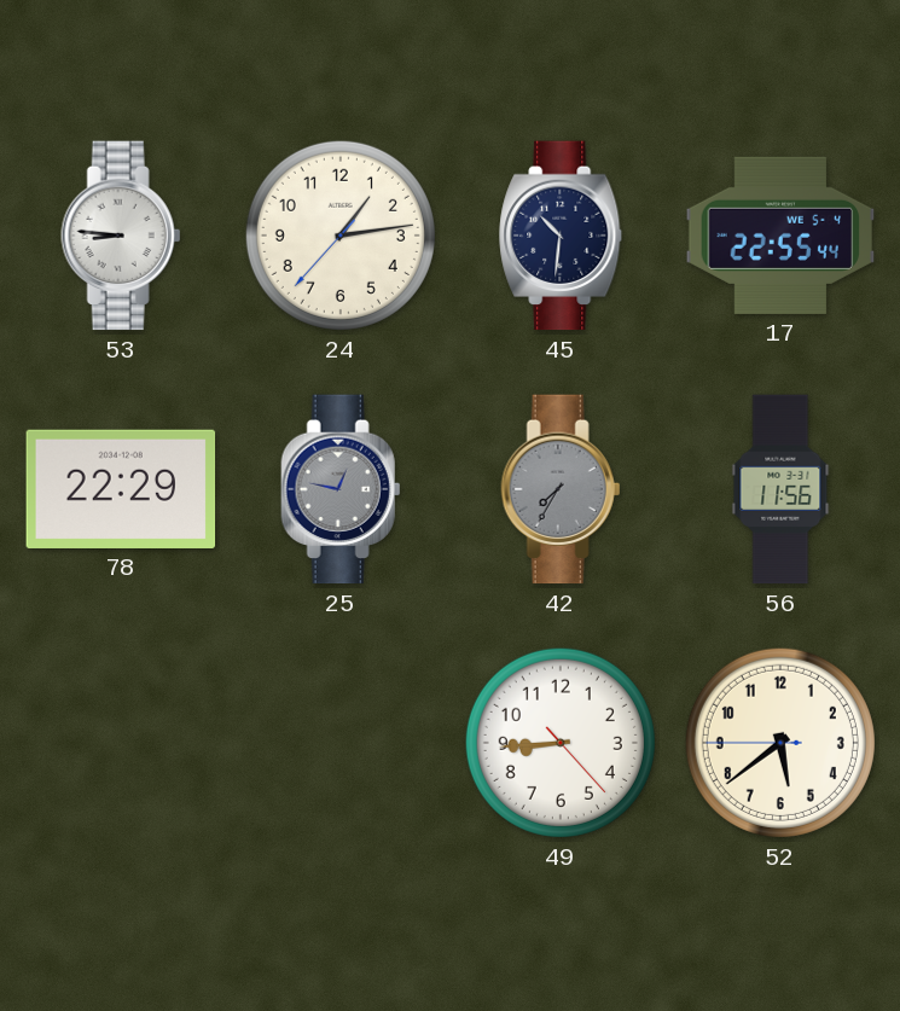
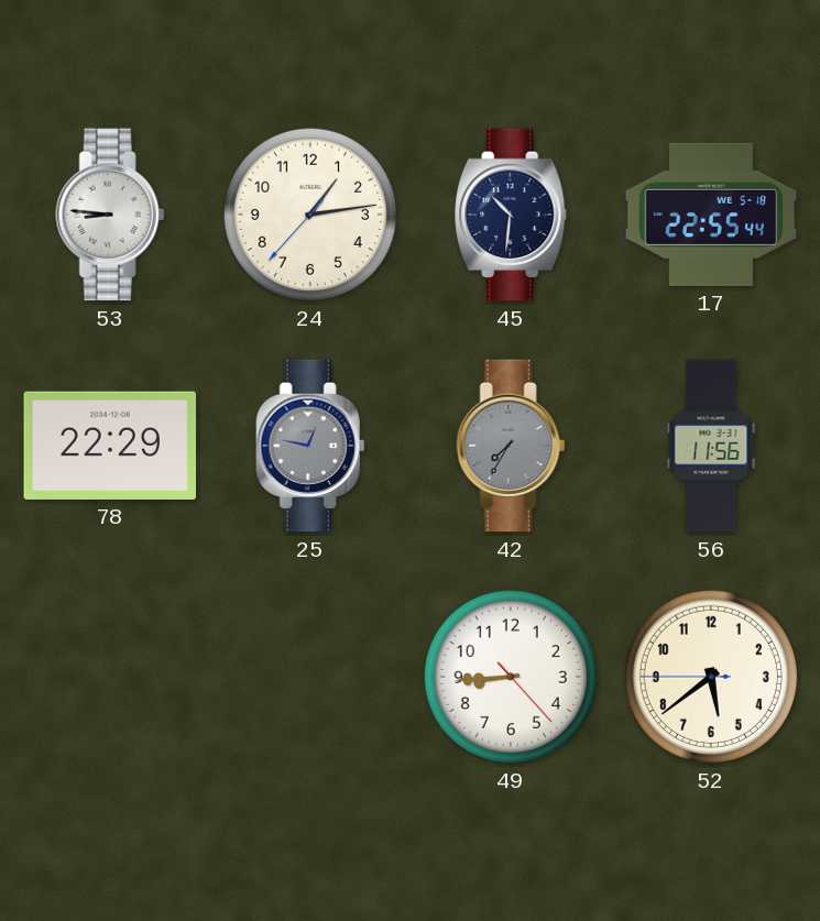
17 date: WE 5-4 -> WE 5-18
